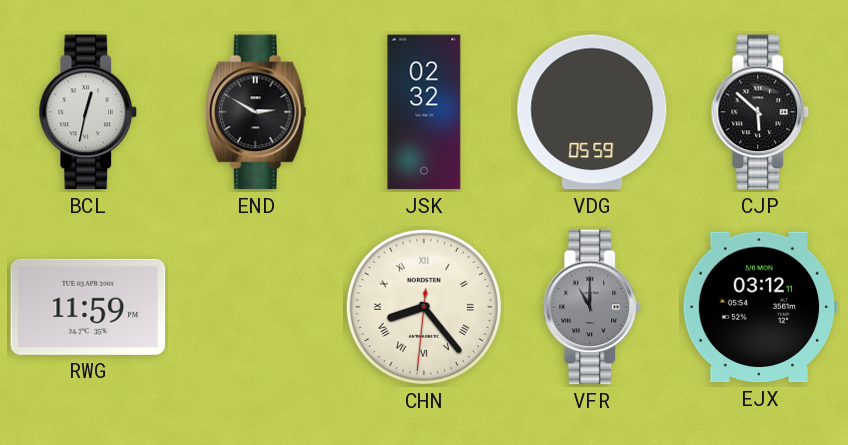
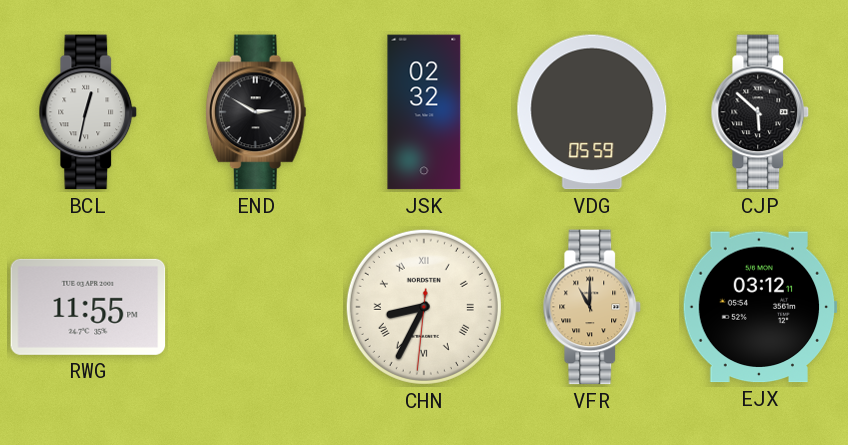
RWG: 11:59 -> 11:55
CHN: 8:23 -> 8:34
VFR dial: grey -> champagne
